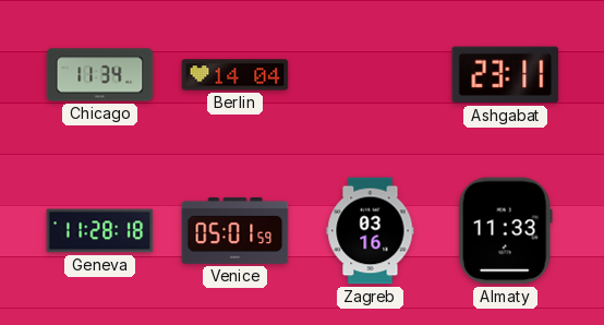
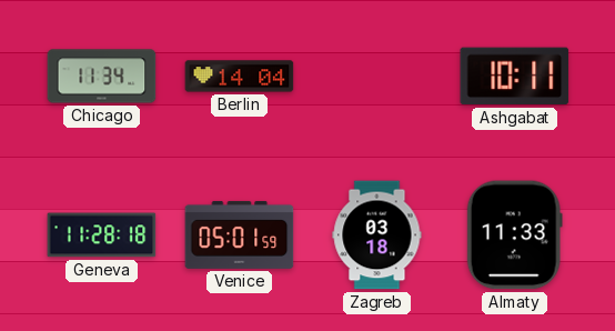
Ashgabat: 23:11 -> 10:11
Zagreb: 03:16 -> 03:18
